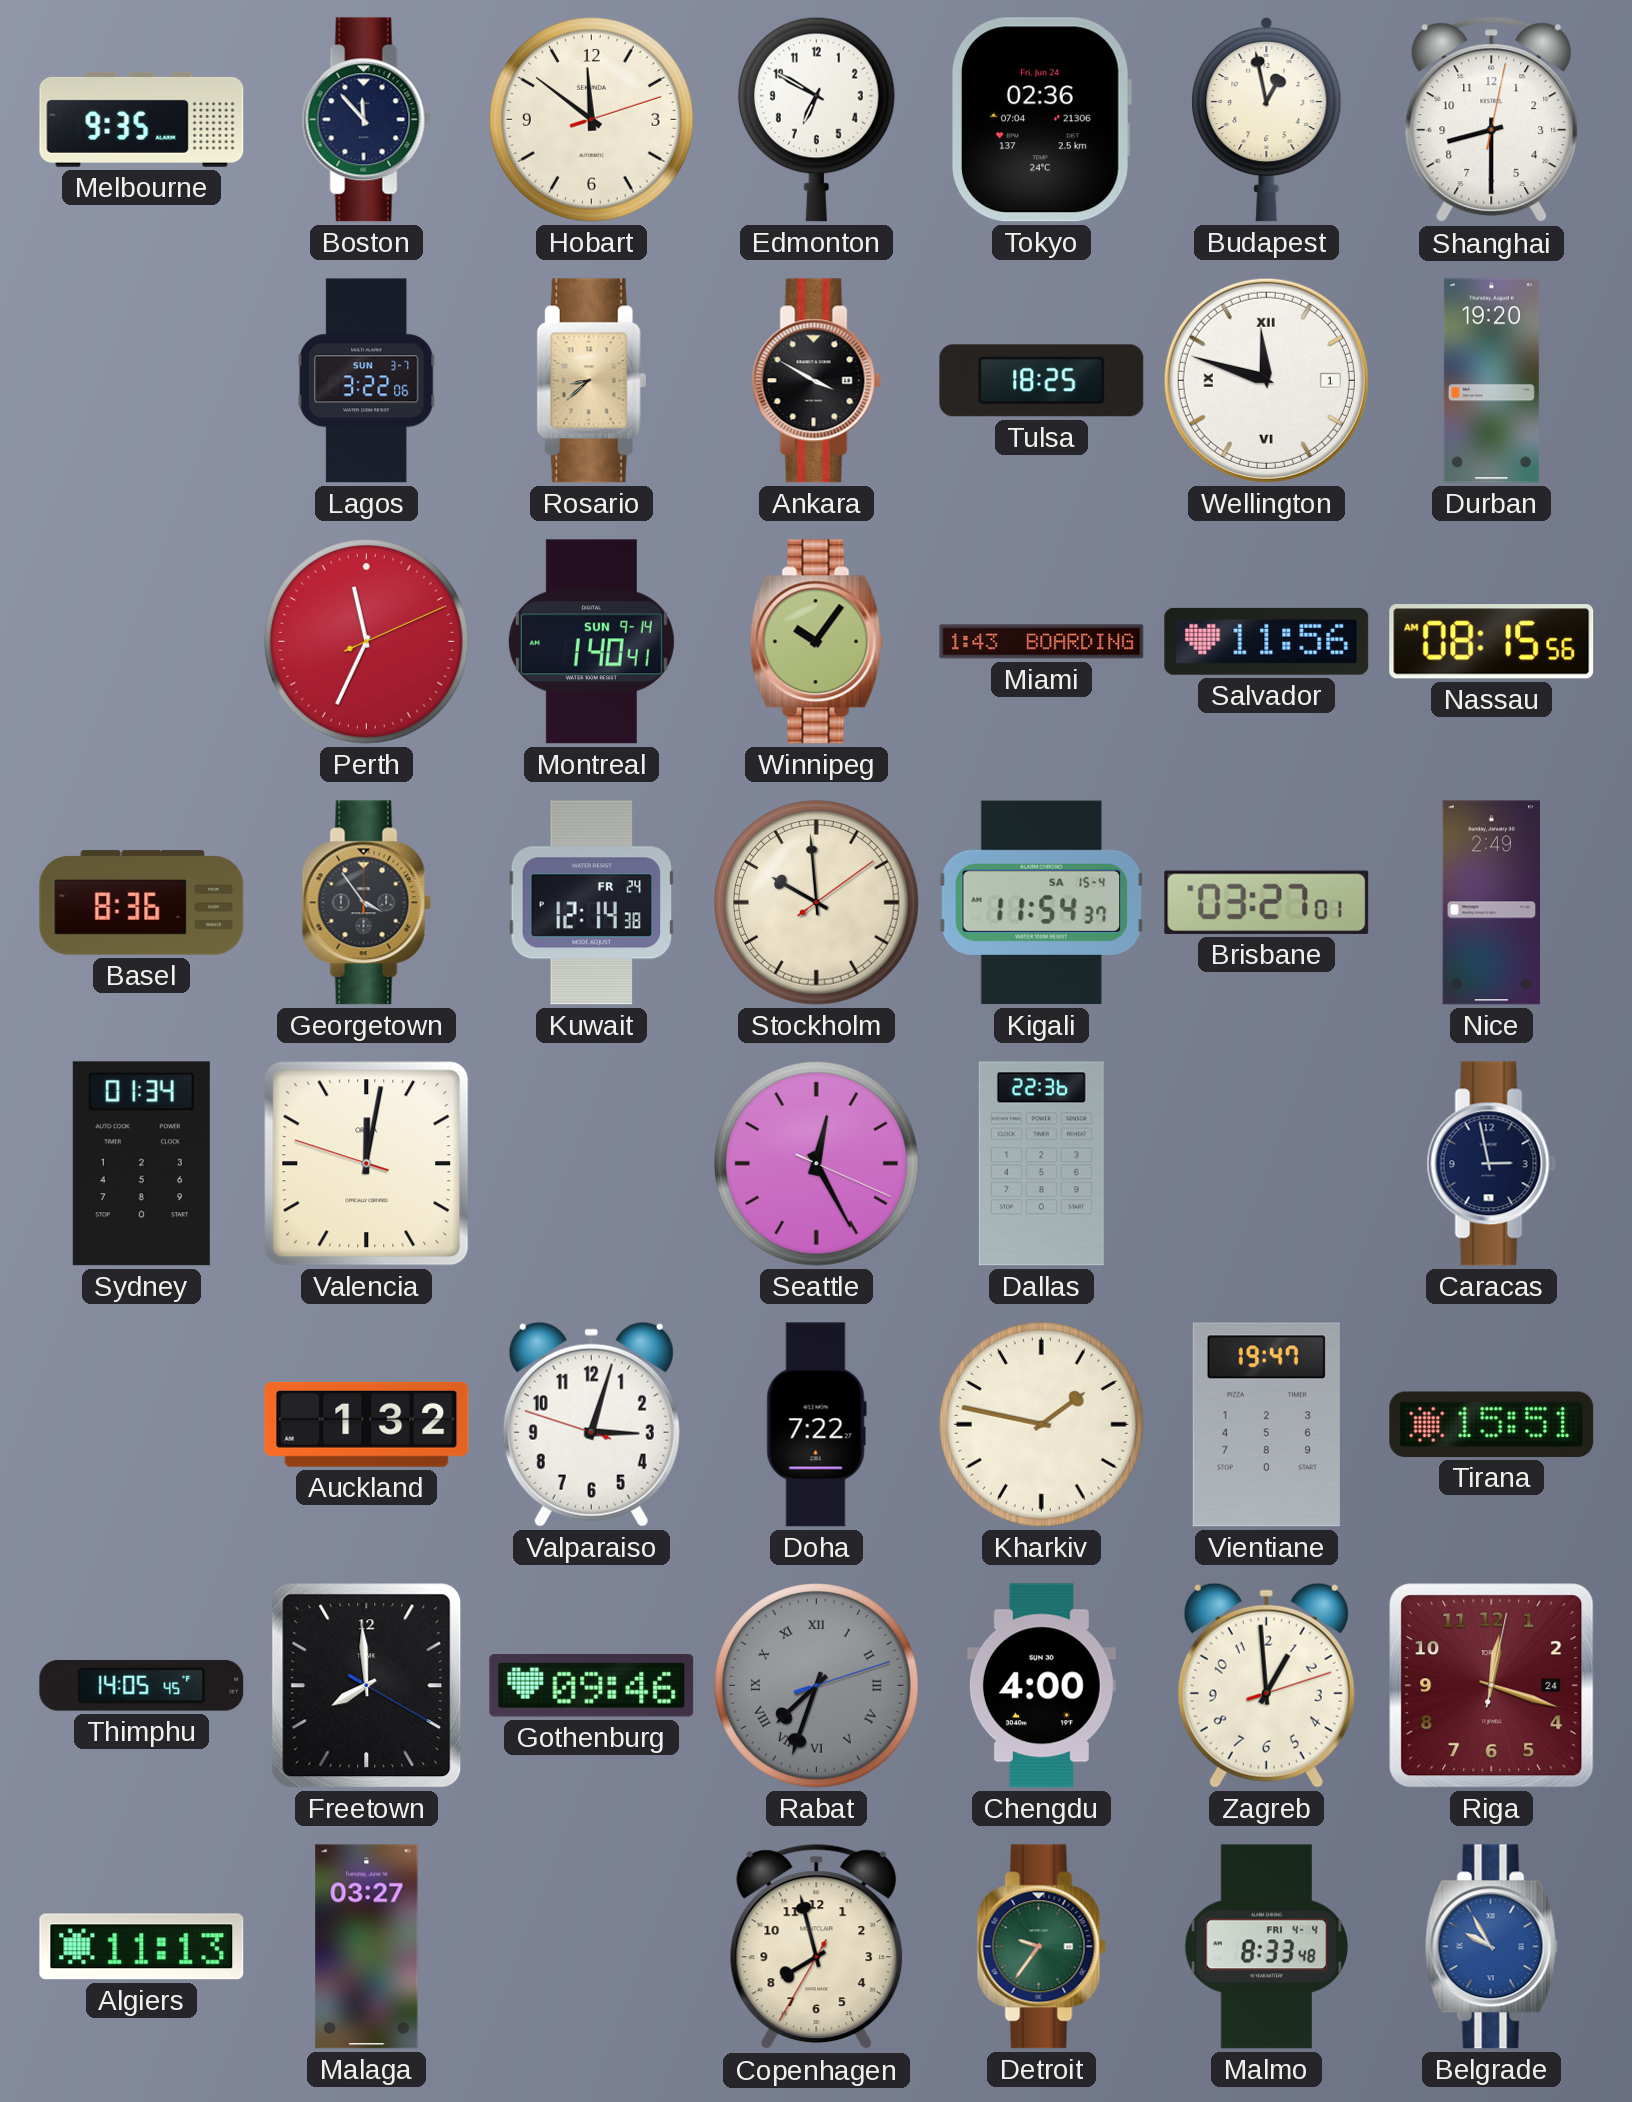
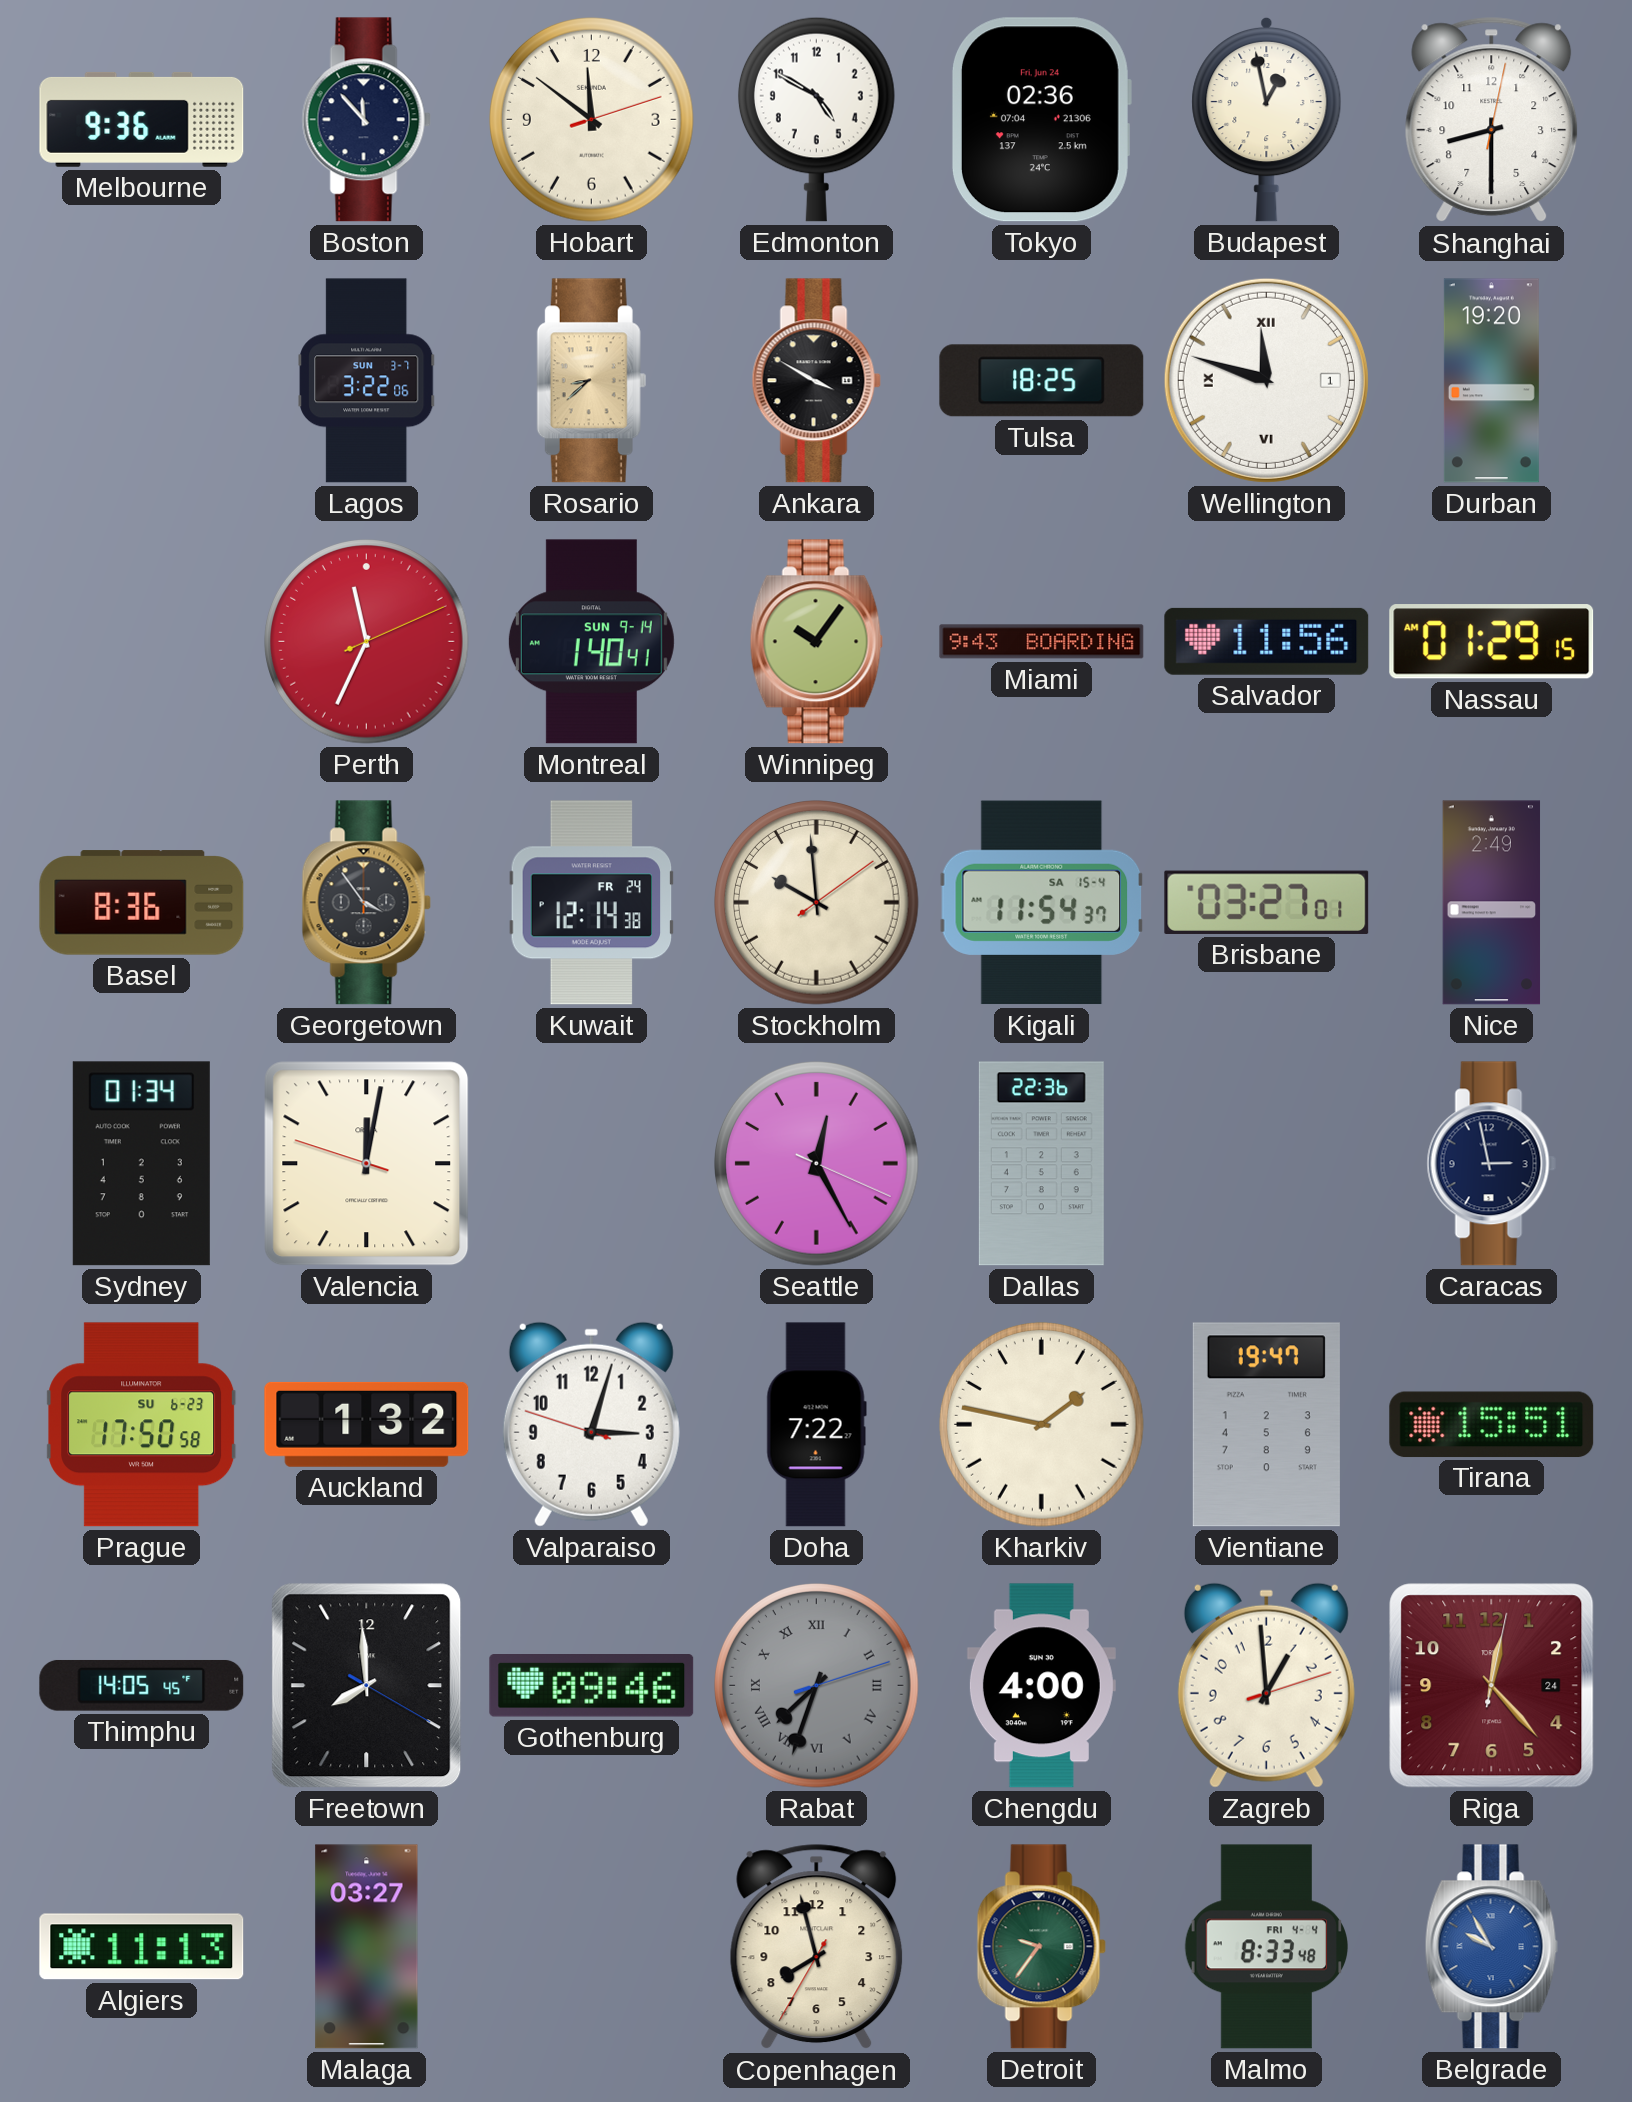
Melbourne: 9:35 -> 9:36
Edmonton: 6:50 -> 4:50
Miami: 1:43 -> 9:43
Nassau: 08:15 -> 01:29
Prague: none -> 17:50
Riga: 12:18 -> 12:23
